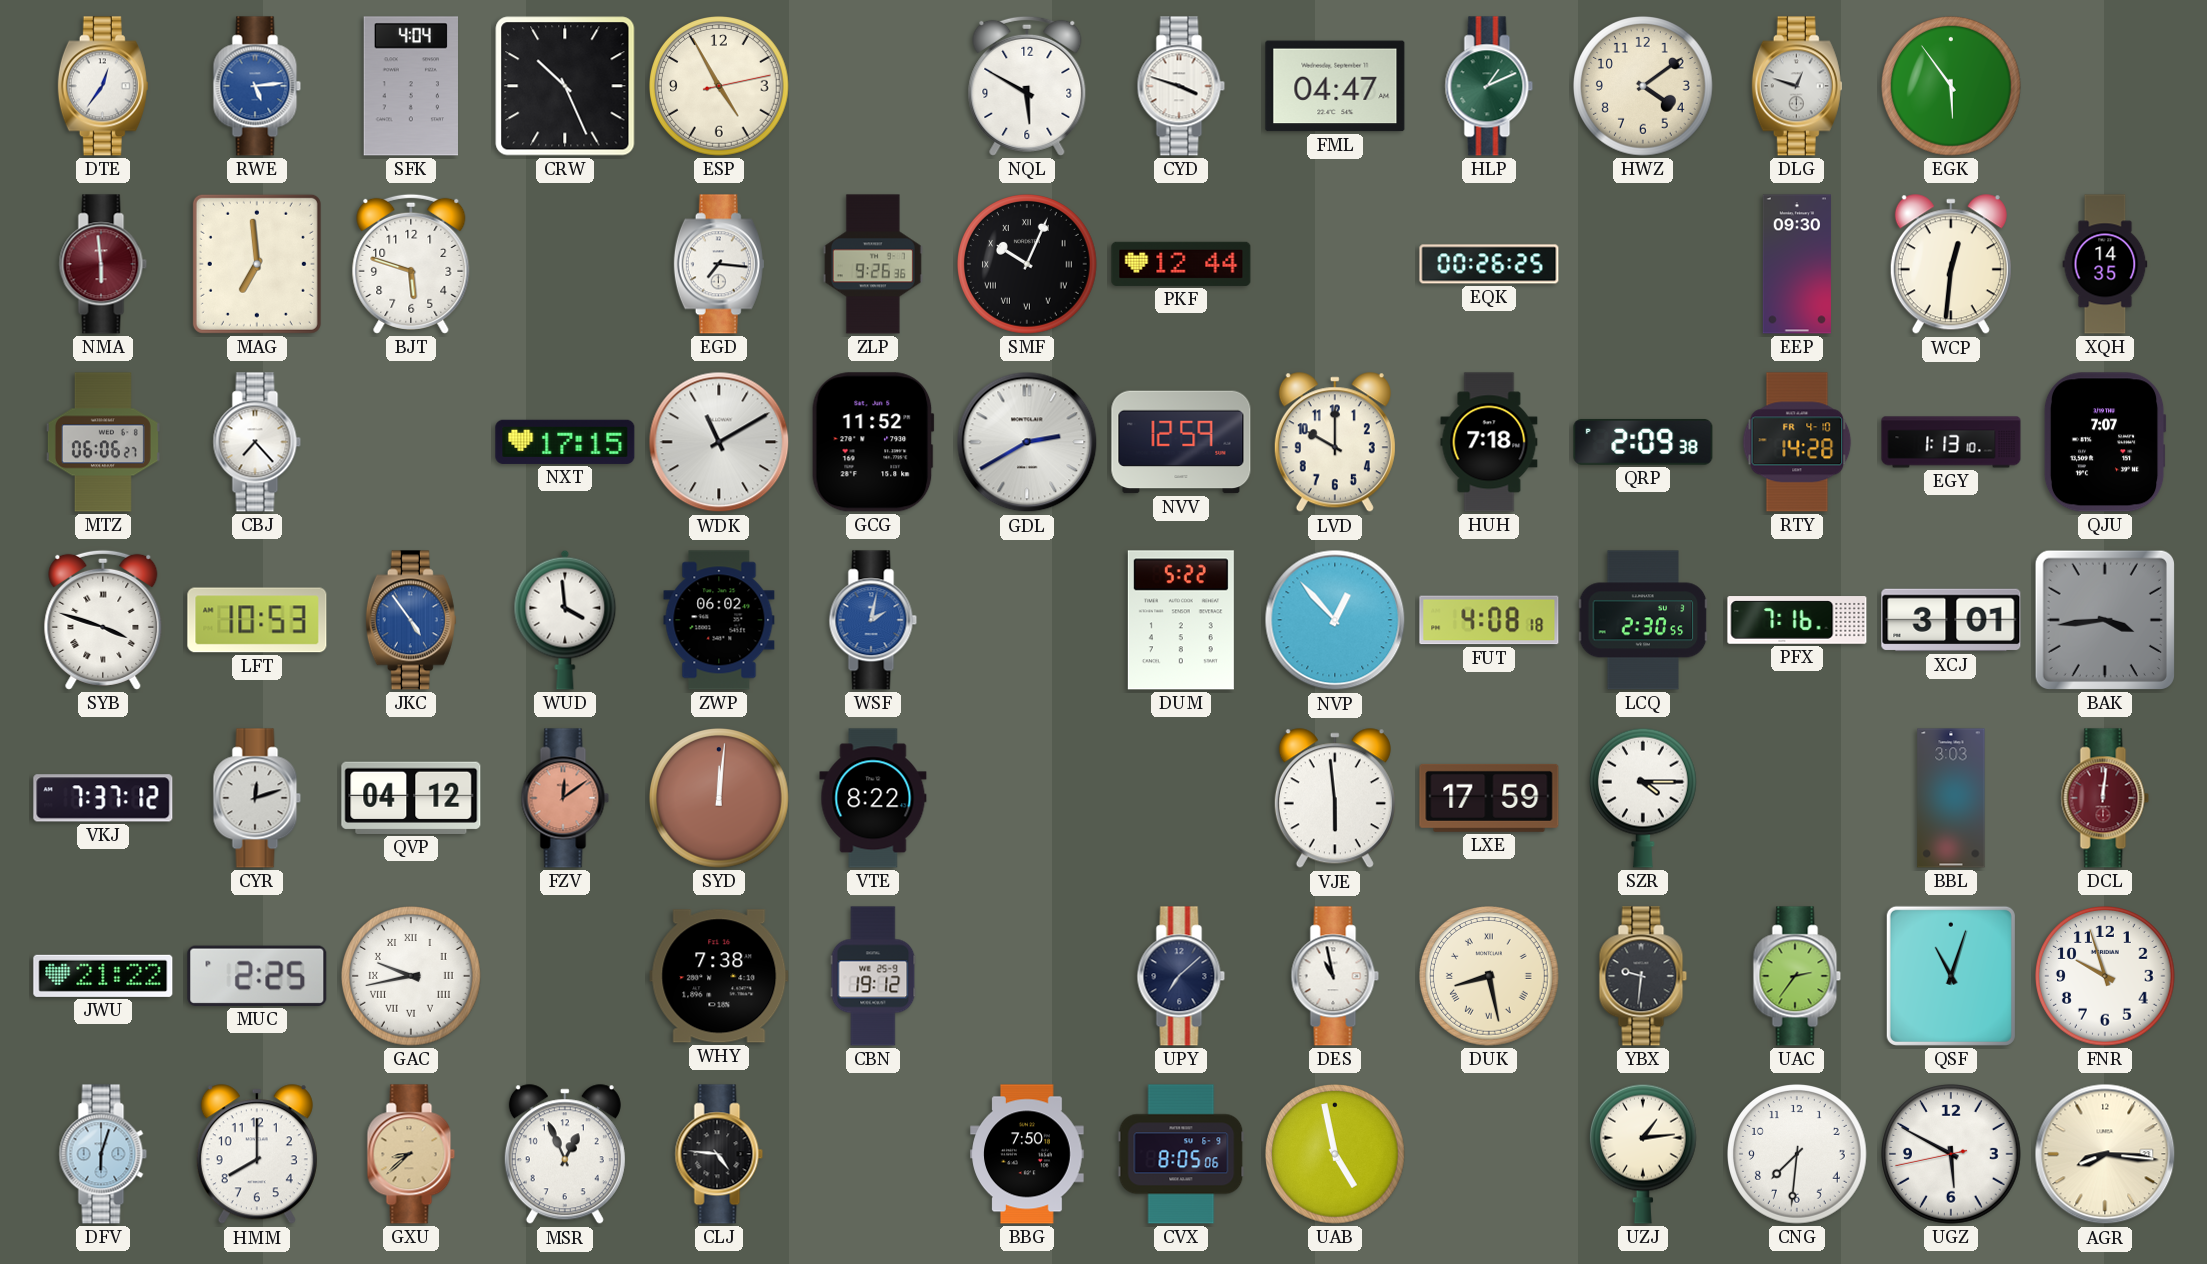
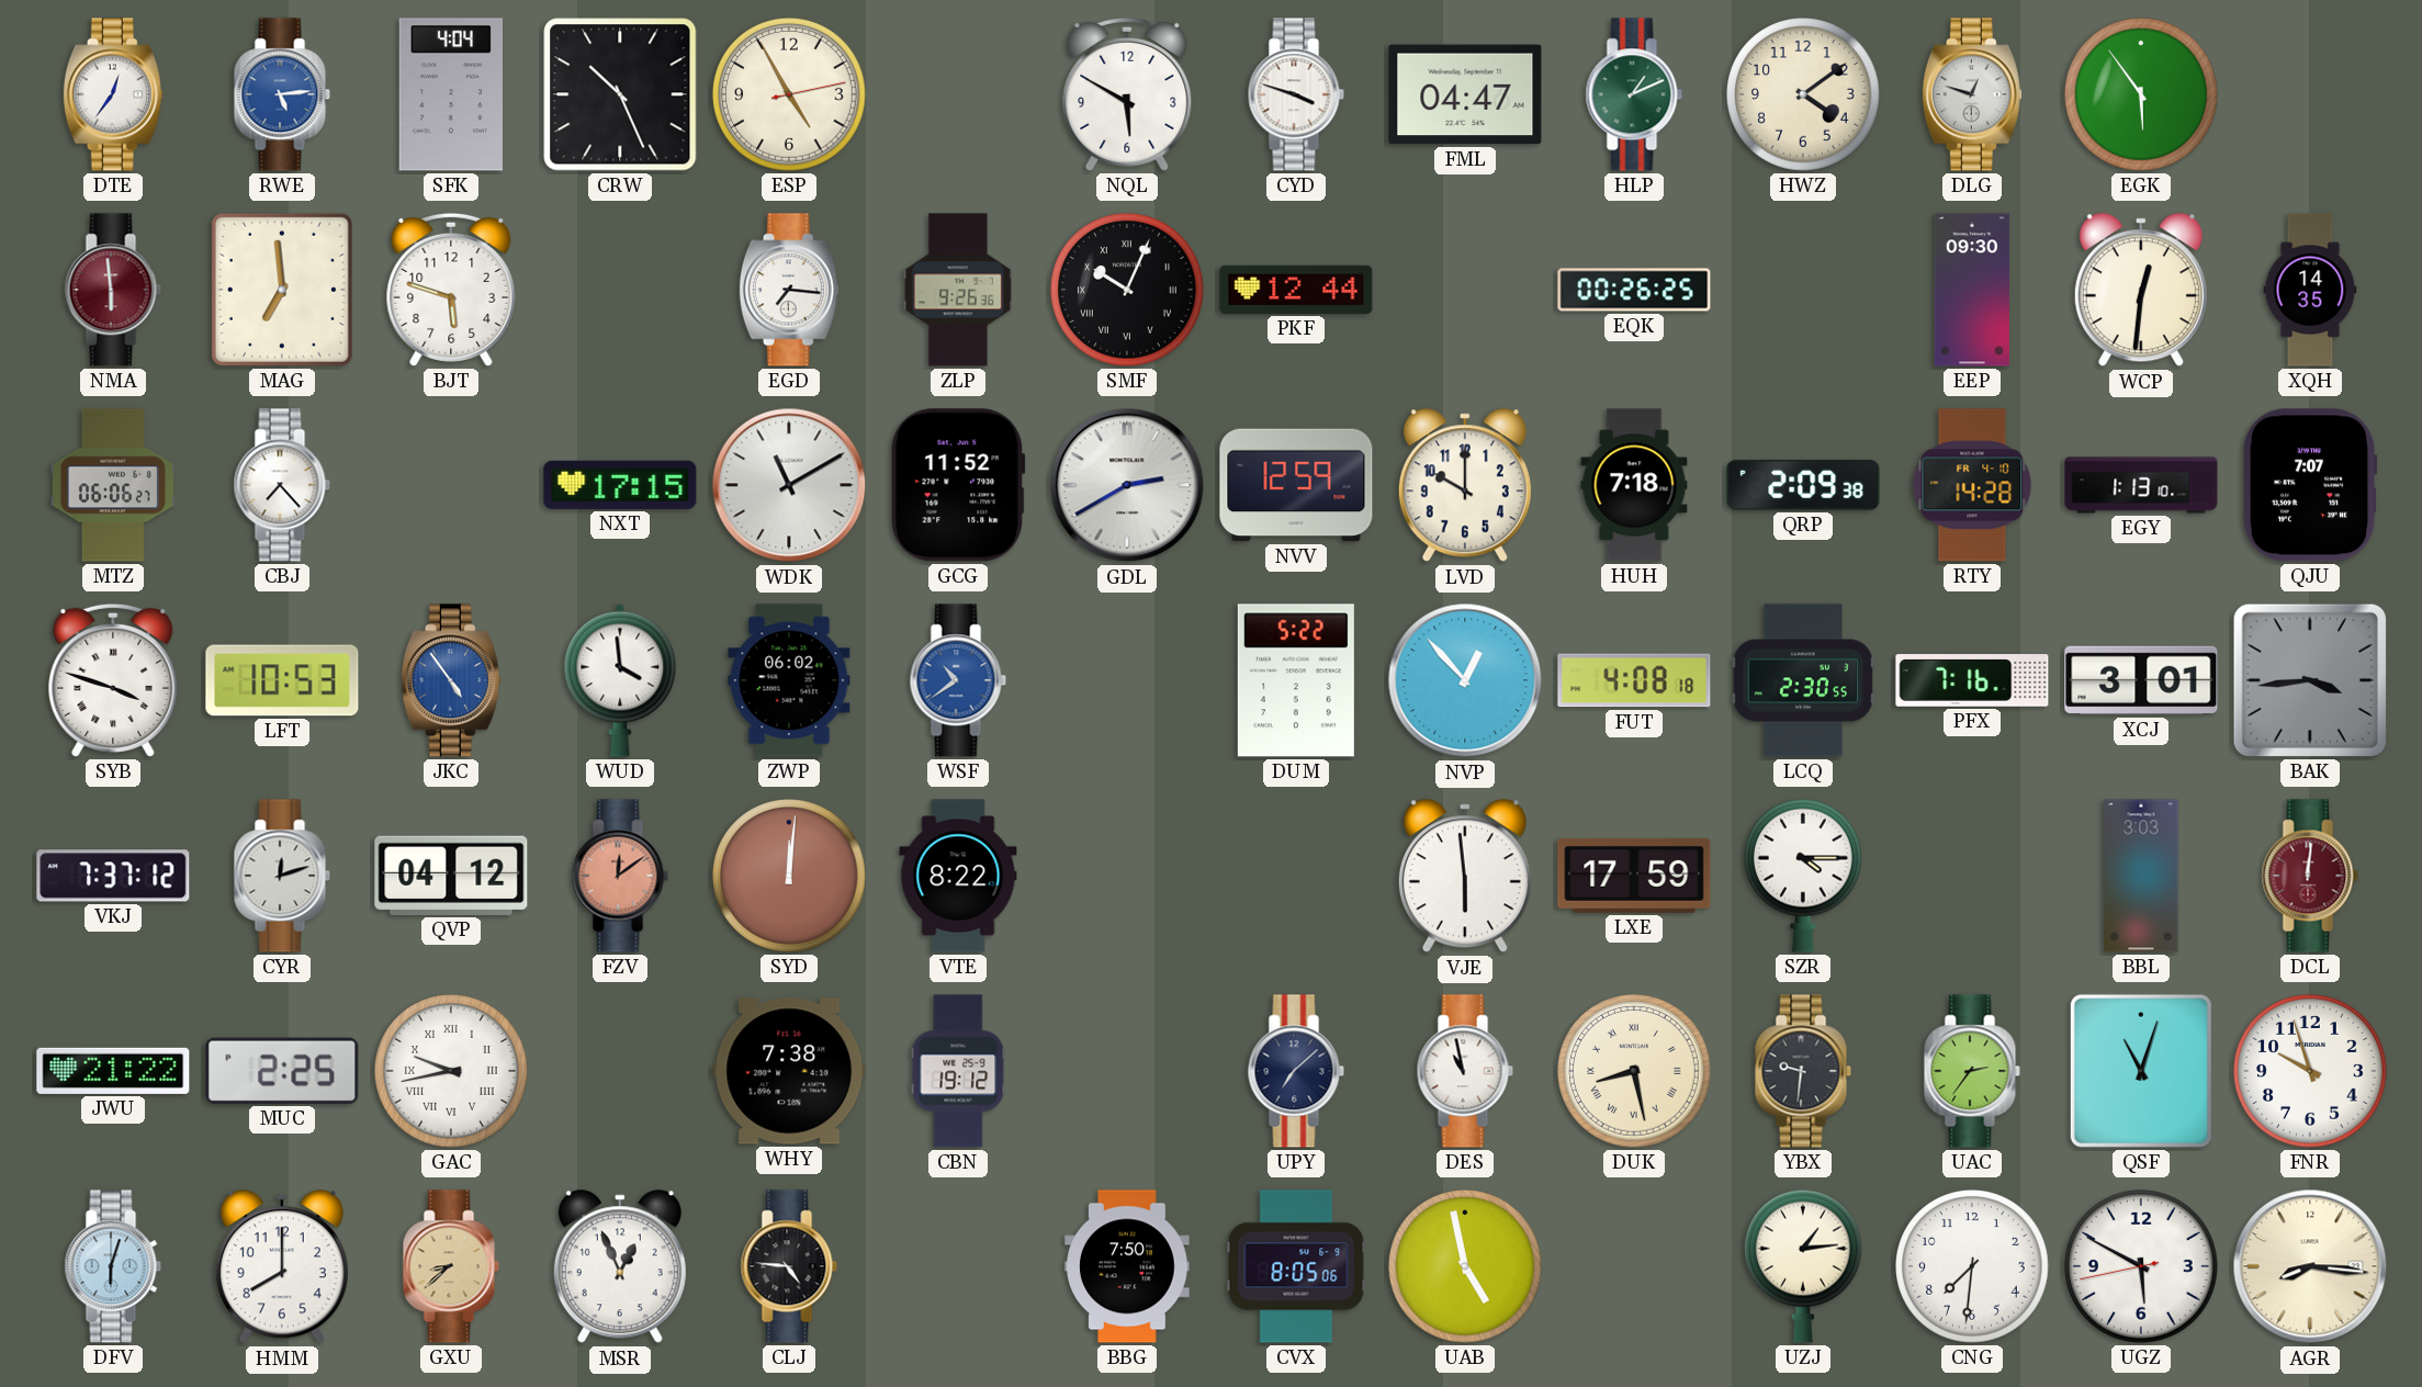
WSF: 2:02 -> 10:39
